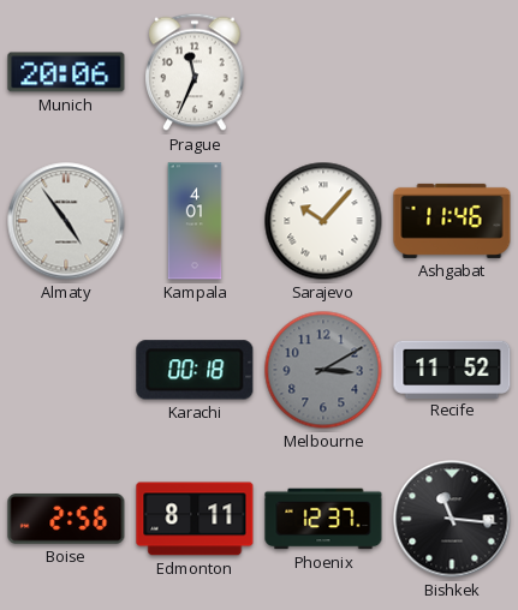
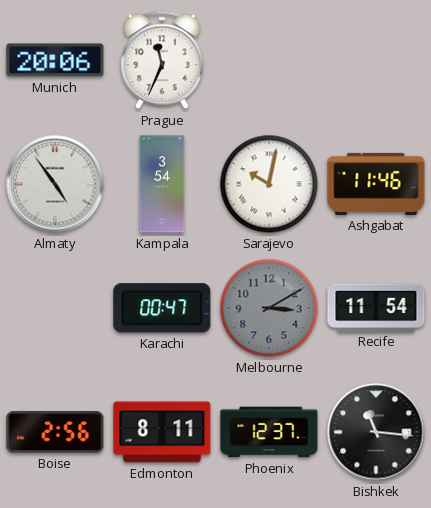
Kampala: 4:01 -> 3:54
Sarajevo: 10:07 -> 10:02
Karachi: 00:18 -> 00:47
Recife: 11:52 -> 11:54
